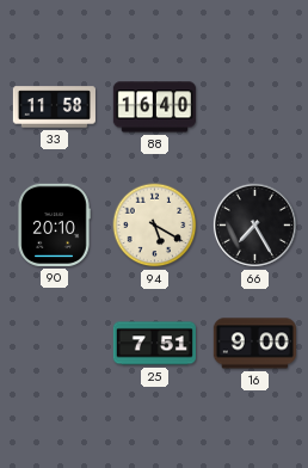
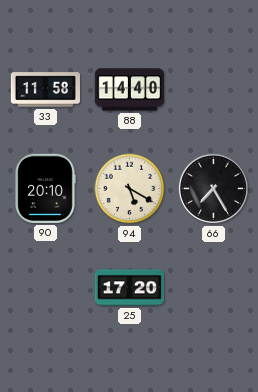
88: 16:40 -> 14:40
25: 7:51 -> 17:20
16: 9:00 -> none
